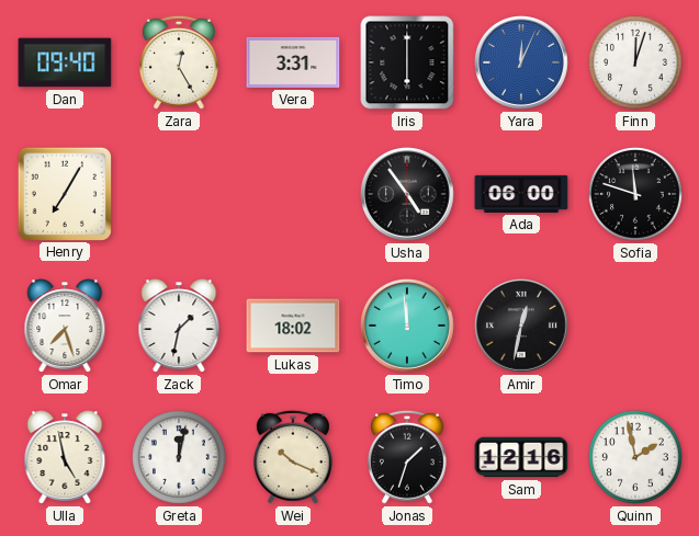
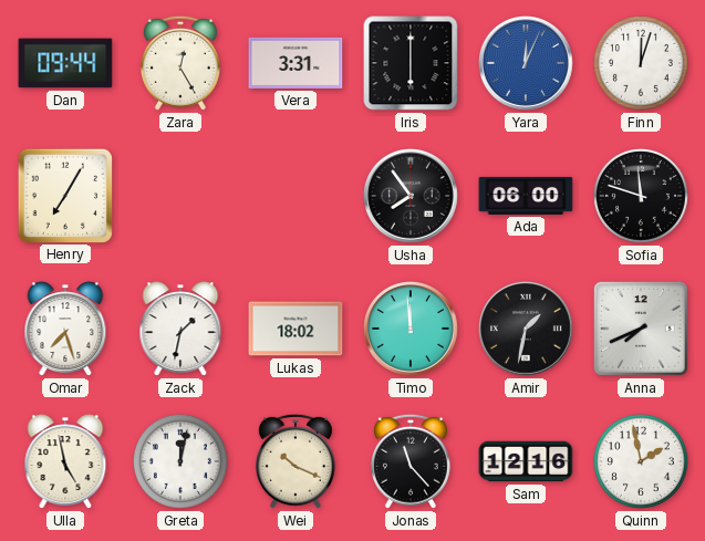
Dan: 09:40 -> 09:44
Usha: 4:54 -> 7:54
Amir: 12:32 -> 1:32
Anna: none -> 7:41
Jonas: 1:33 -> 11:23
